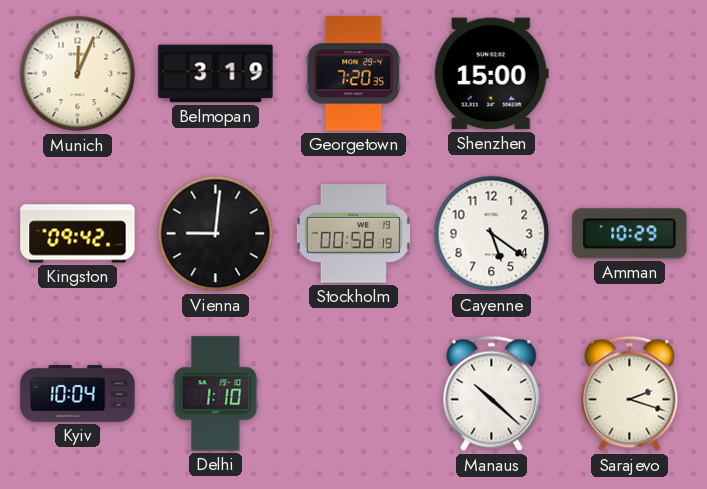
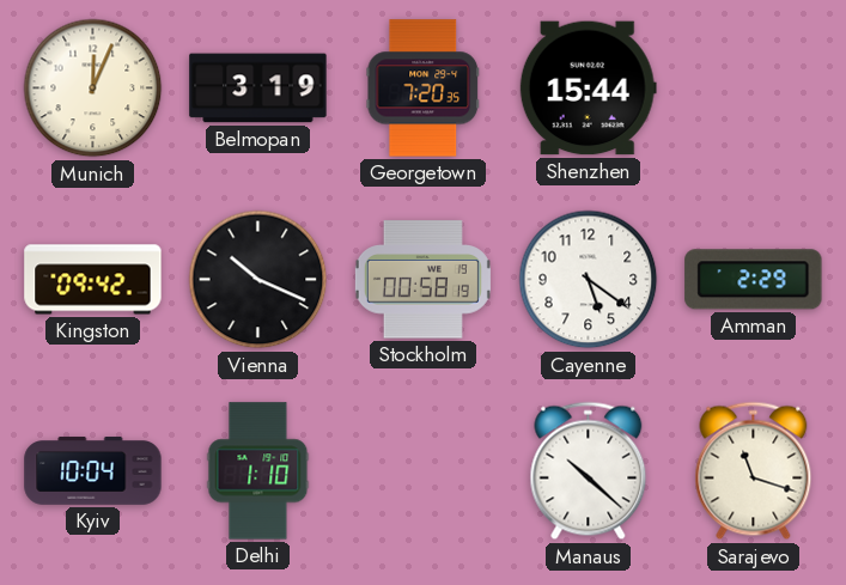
Shenzhen: 15:00 -> 15:44
Vienna: 9:01 -> 10:19
Amman: 10:29 -> 2:29
Sarajevo: 2:18 -> 11:18
